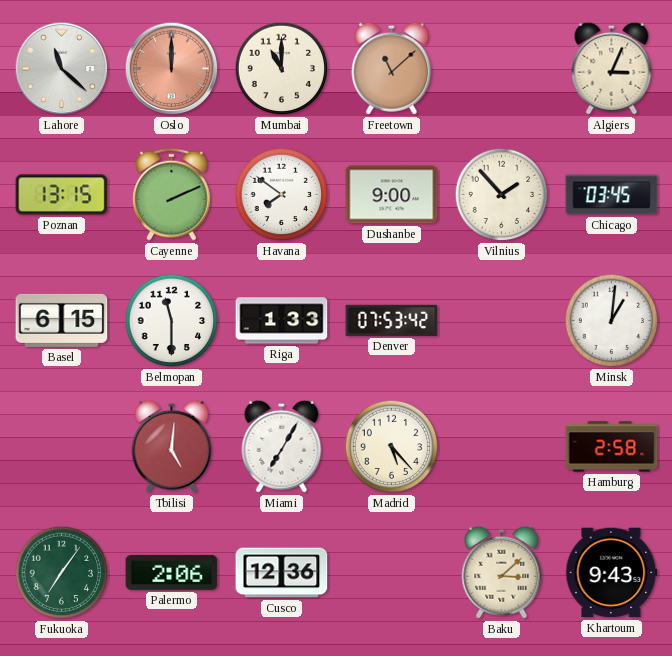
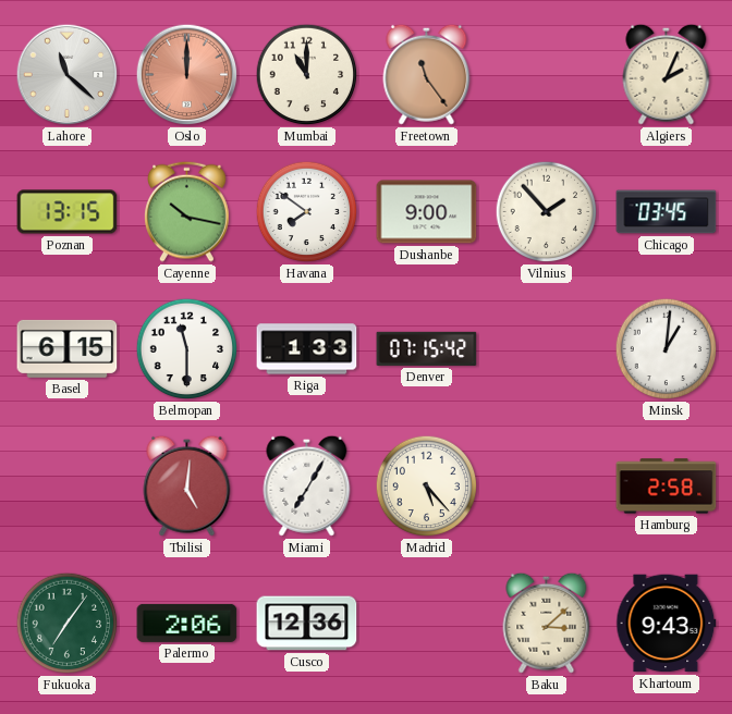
Freetown: 11:08 -> 11:24
Algiers: 3:04 -> 2:04
Cayenne: 2:11 -> 10:17
Denver: 07:53 -> 07:15
